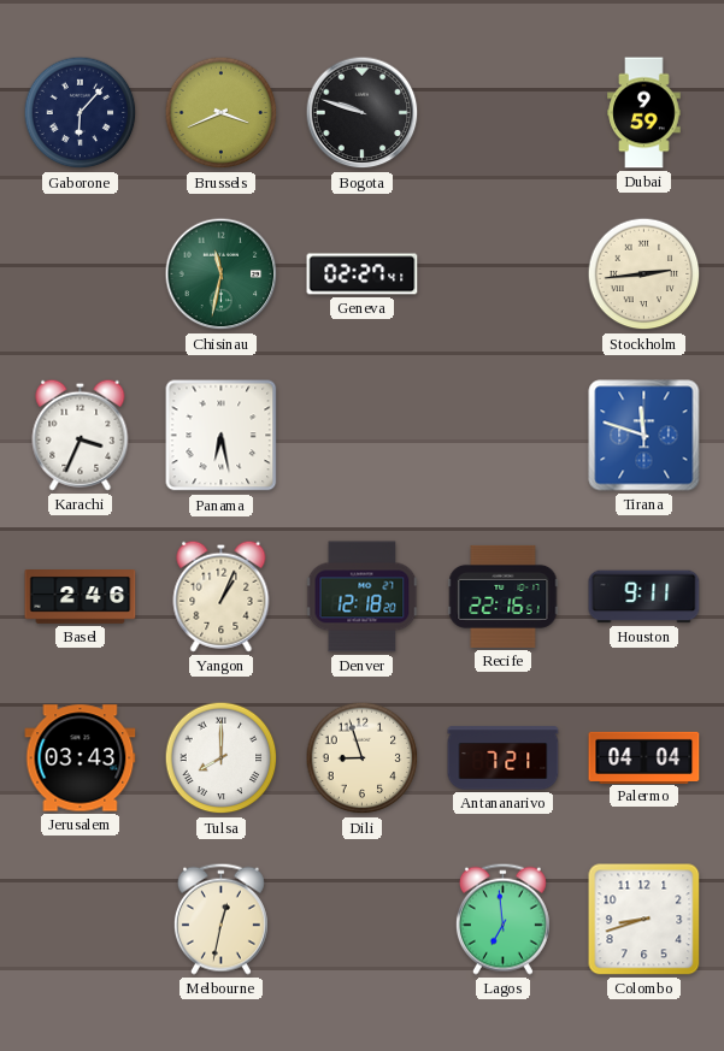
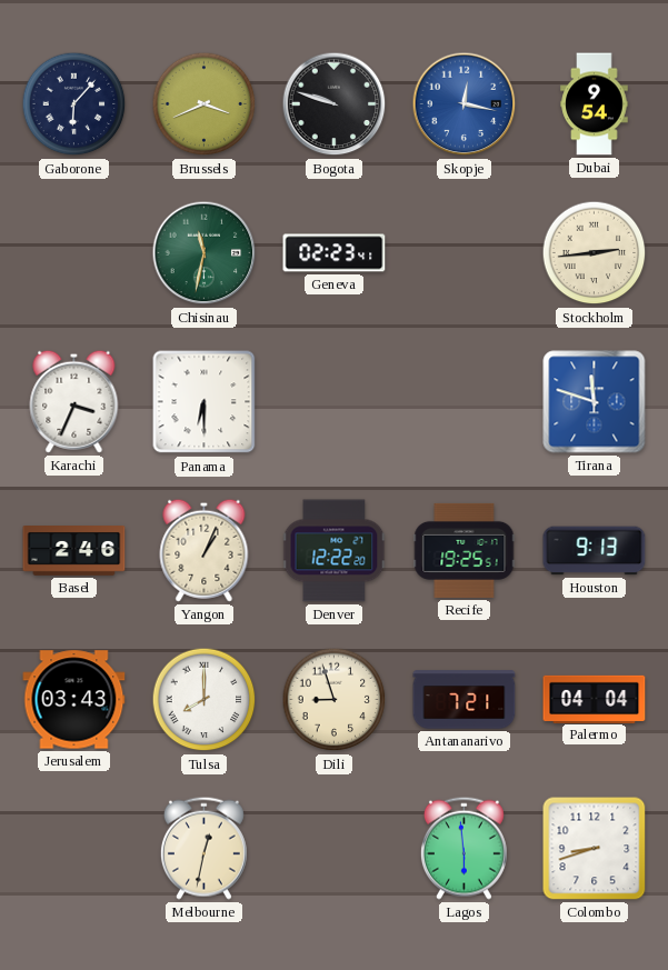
Skopje: none -> 12:17
Dubai: 9:59 -> 9:54
Geneva: 02:27 -> 02:23
Panama: 6:28 -> 6:30
Denver: 12:18 -> 12:22
Recife: 22:16 -> 19:25
Houston: 9:11 -> 9:13
Lagos: 6:59 -> 5:59
